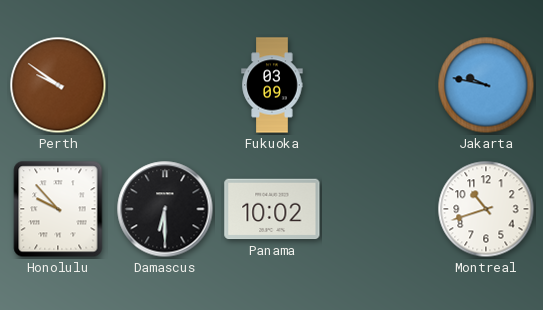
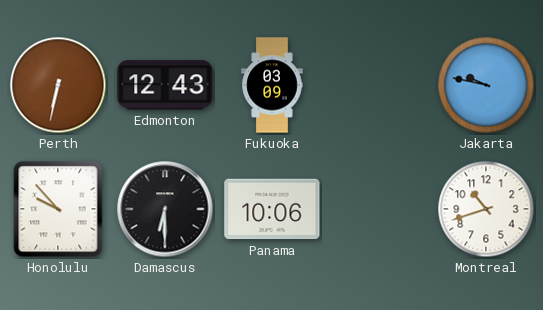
Perth: 9:51 -> 6:32
Edmonton: none -> 12:43
Panama: 10:02 -> 10:06
